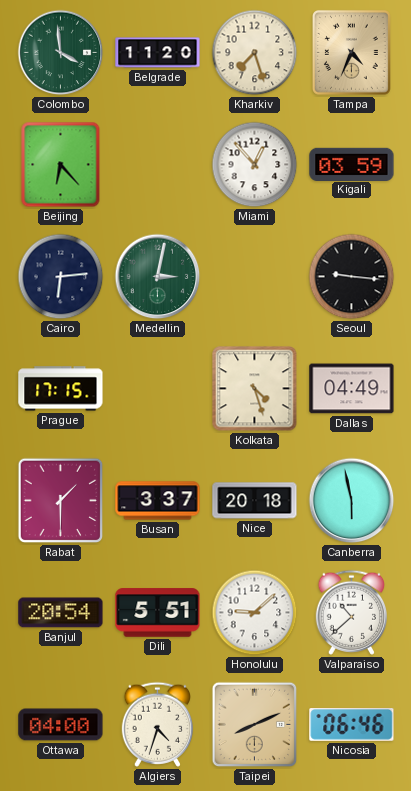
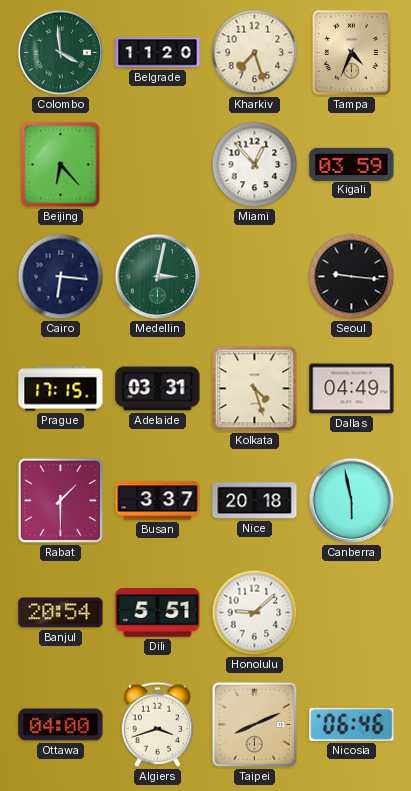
Cairo: 6:14 -> 6:16
Adelaide: none -> 03:31
Valparaiso: 10:38 -> none
Algiers: 4:33 -> 3:42
